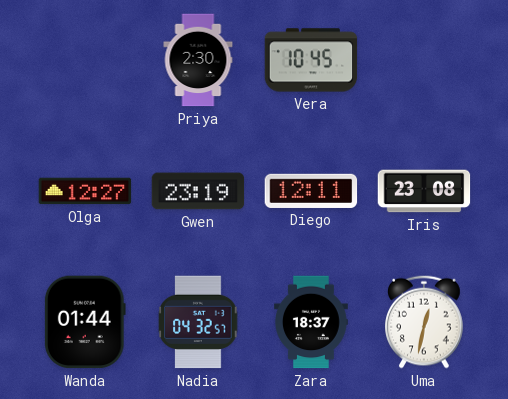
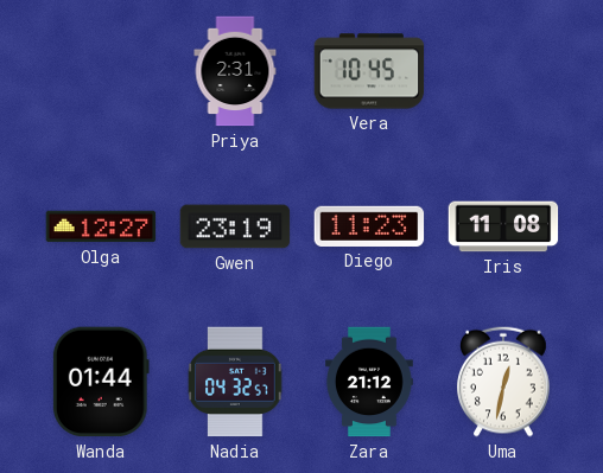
Priya: 2:30 -> 2:31
Diego: 12:11 -> 11:23
Iris: 23:08 -> 11:08
Zara: 18:37 -> 21:12
